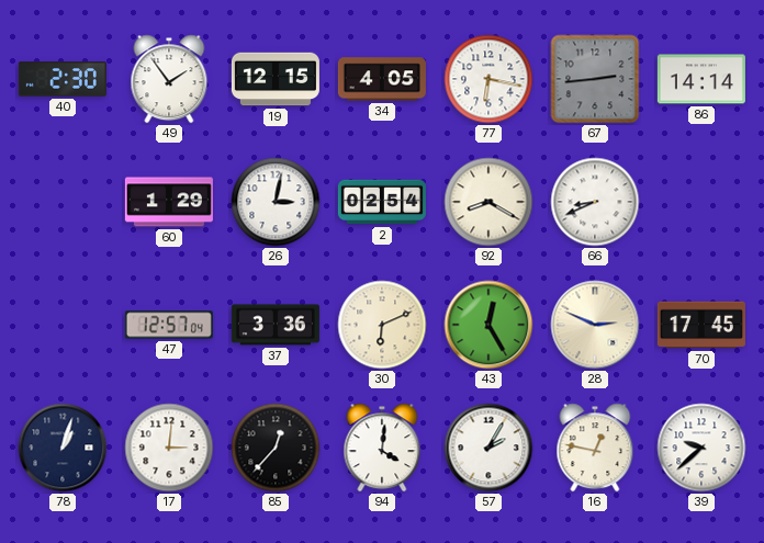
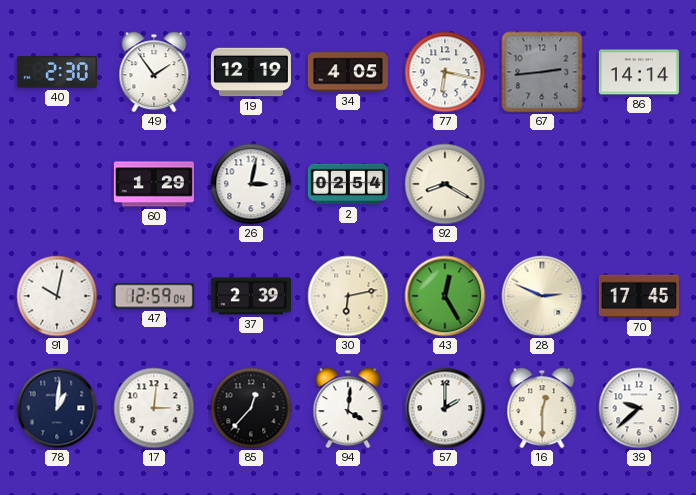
19: 12:15 -> 12:19
66: 8:41 -> none
91: none -> 10:02
47: 12:57 -> 12:59
37: 3:36 -> 2:39
30: 6:11 -> 6:13
78: 1:03 -> 1:01
57: 2:05 -> 2:00
16: 12:47 -> 12:30
